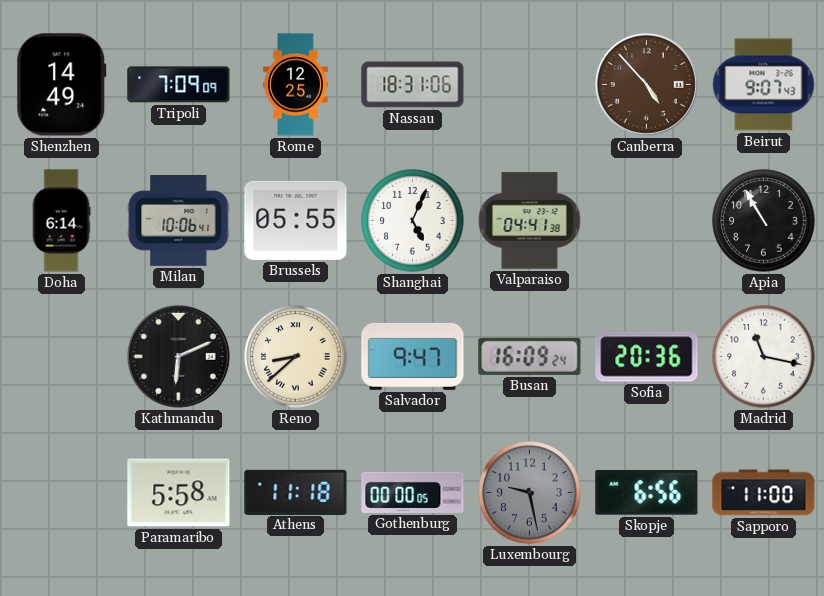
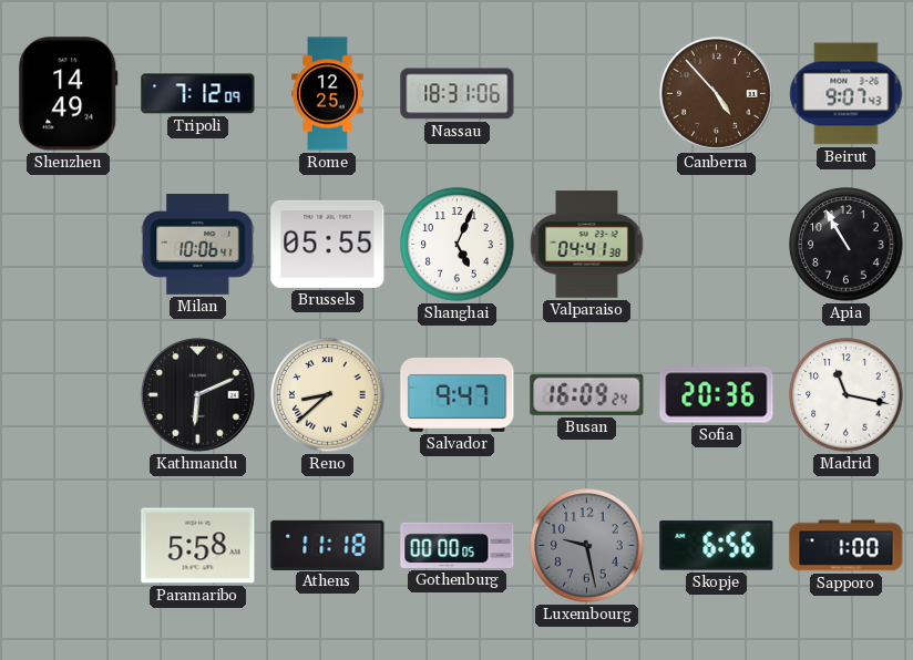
Tripoli: 7:09 -> 7:12
Doha: 6:14 -> none
Sapporo: 11:00 -> 1:00
